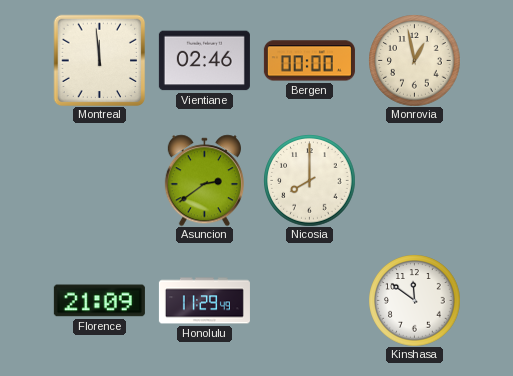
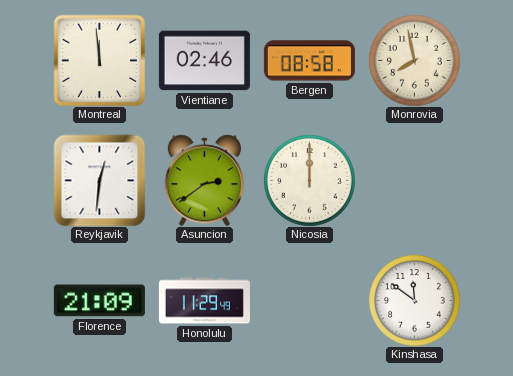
Bergen: 00:00 -> 08:58
Monrovia: 12:58 -> 7:58
Reykjavik: none -> 12:31
Nicosia: 8:00 -> 12:00
